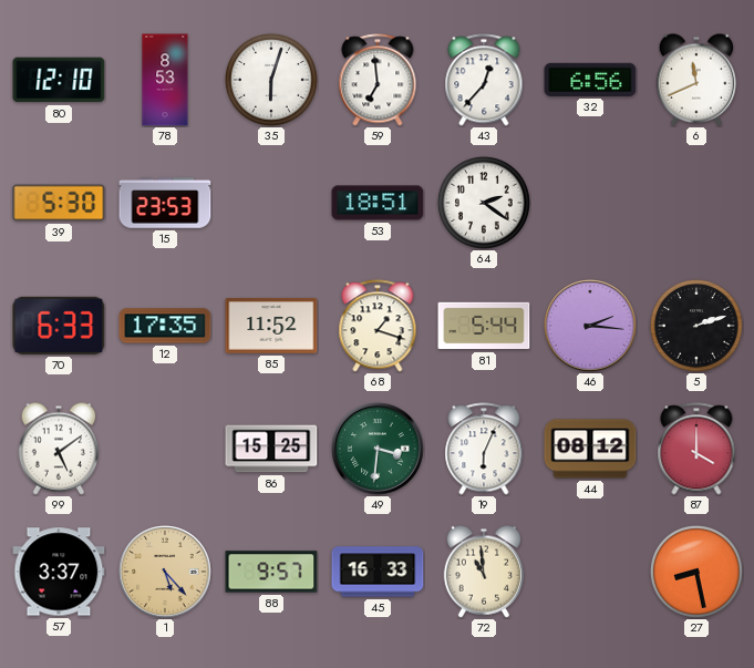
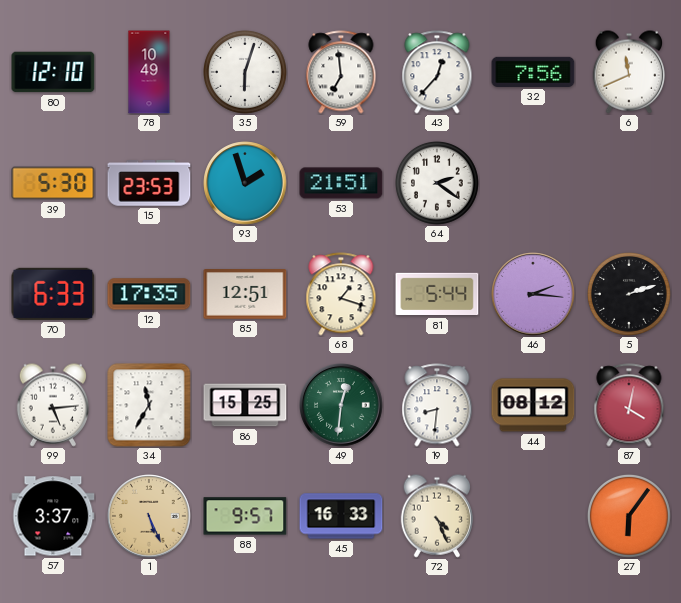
78: 8:53 -> 10:49
32: 6:56 -> 7:56
93: none -> 1:57
53: 18:51 -> 21:51
85: 11:52 -> 12:51
99: 5:09 -> 5:14
34: none -> 11:35
49: 3:31 -> 12:31
19: 6:04 -> 8:31
87: 4:00 -> 4:02
1: 5:23 -> 5:26
72: 10:59 -> 4:26
27: 8:28 -> 6:06
